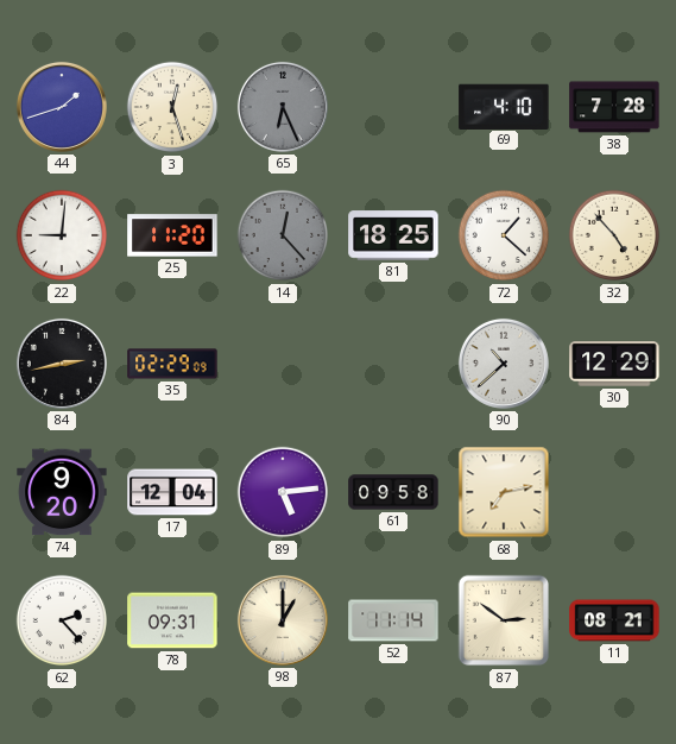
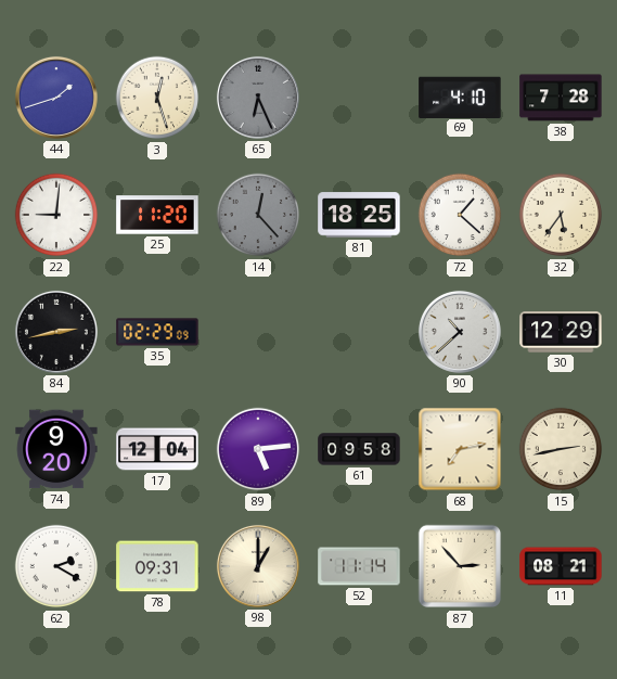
32: 4:53 -> 5:36
15: none -> 2:43
62: 2:23 -> 2:20
87: 2:51 -> 2:53
